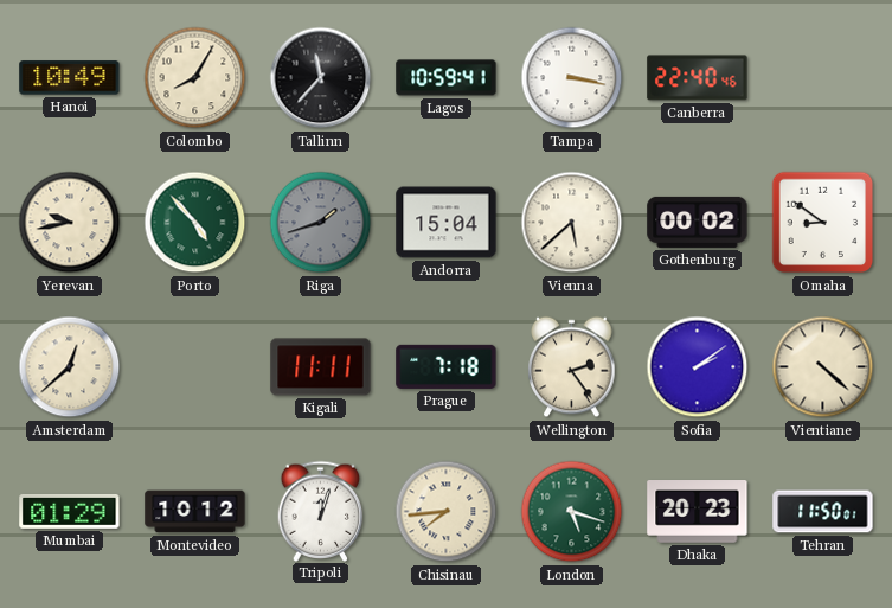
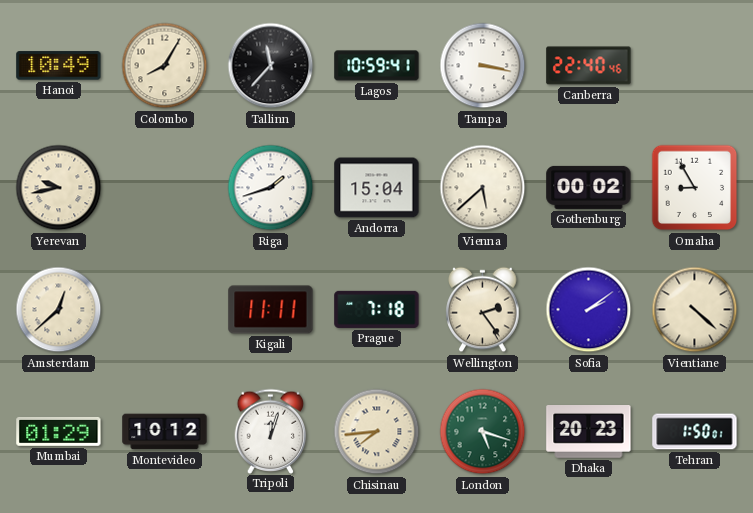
Porto: 4:53 -> none
Riga dial: grey -> white
Omaha: 8:51 -> 8:55
Tehran: 11:50 -> 1:50
